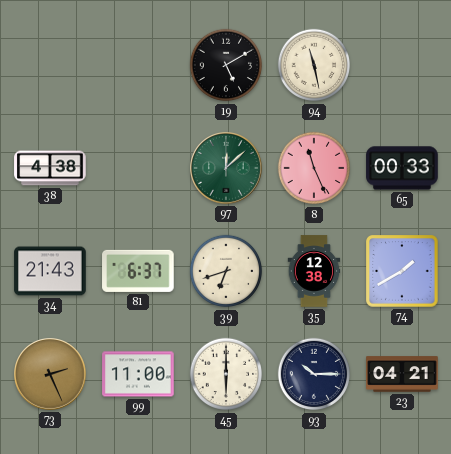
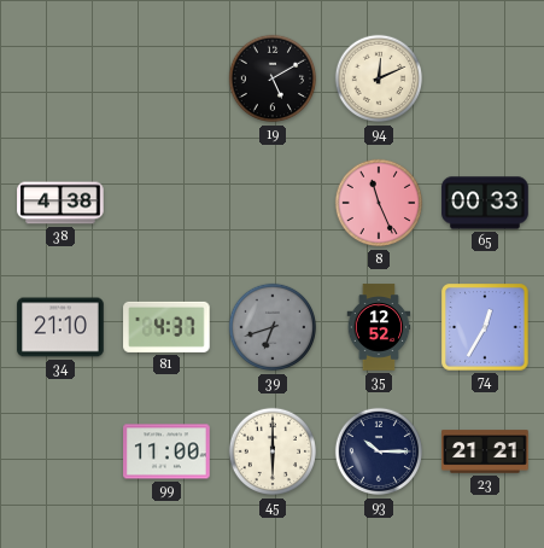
94: 11:28 -> 12:11
97: 12:08 -> none
34: 21:43 -> 21:10
81: 6:37 -> 4:37
39 dial: cream -> grey
35: 12:38 -> 12:52
74: 1:40 -> 12:35
73: 2:26 -> none
23: 04:21 -> 21:21
